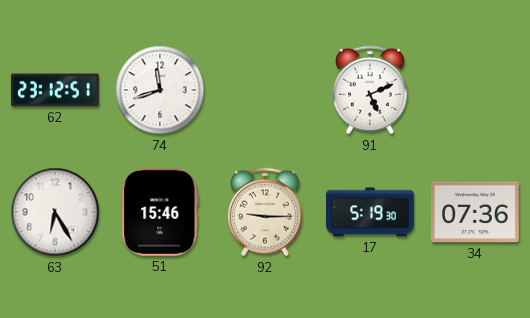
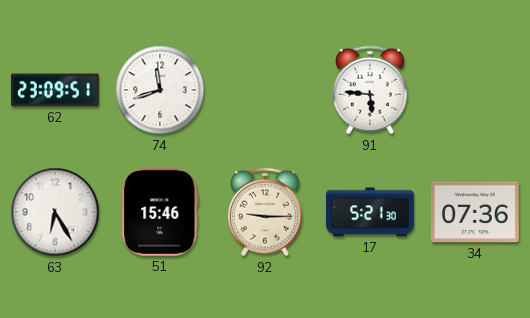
62: 23:12 -> 23:09
91: 5:11 -> 5:46
17: 5:19 -> 5:21
